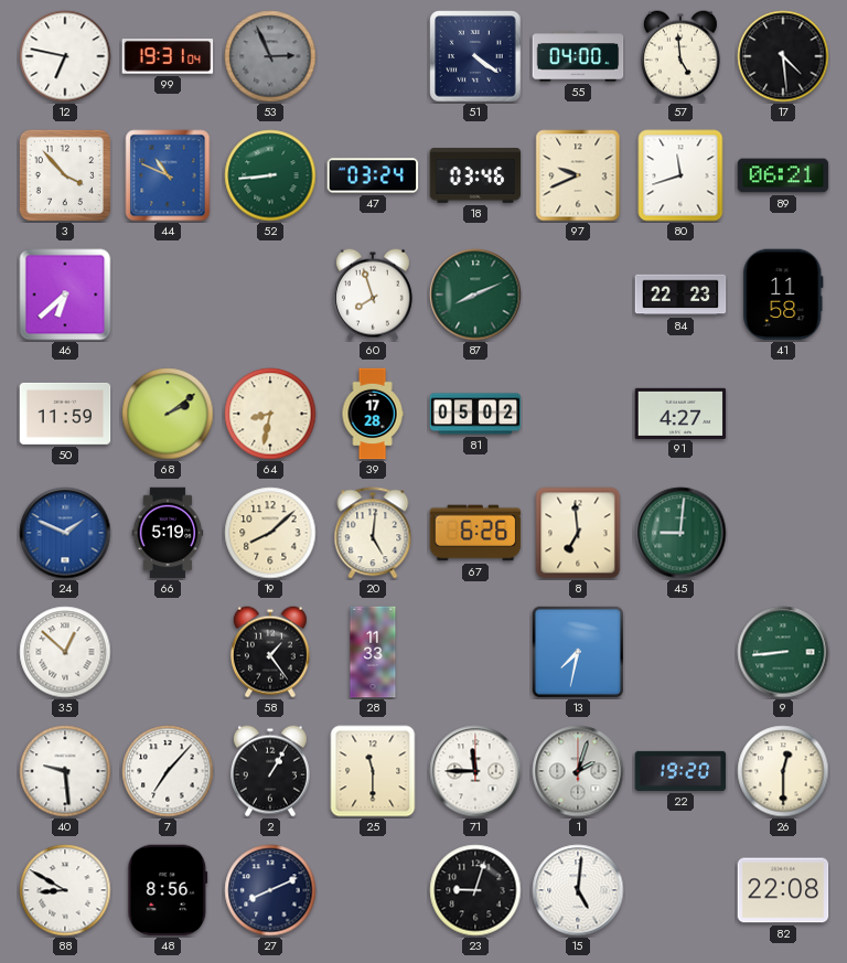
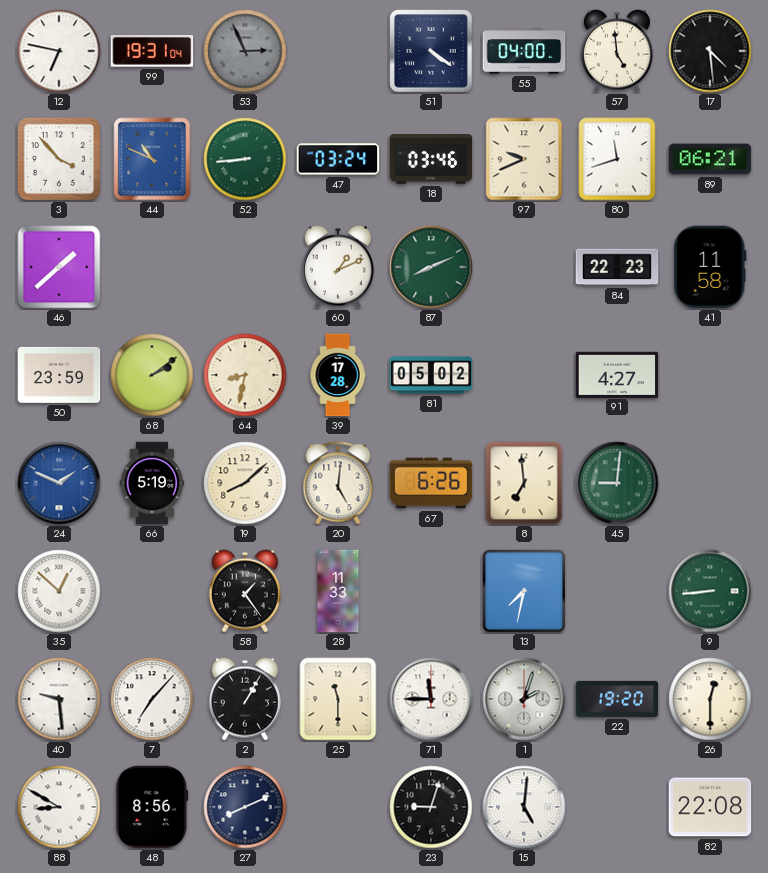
46: 6:38 -> 1:38
60: 7:57 -> 1:11
50: 11:59 -> 23:59
